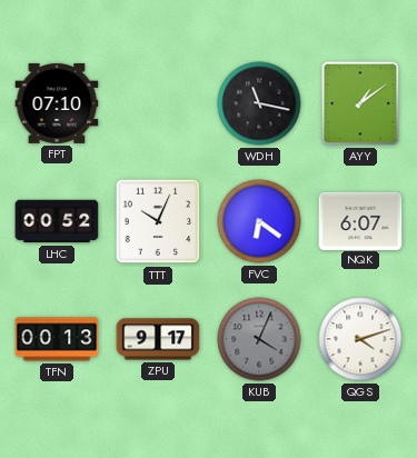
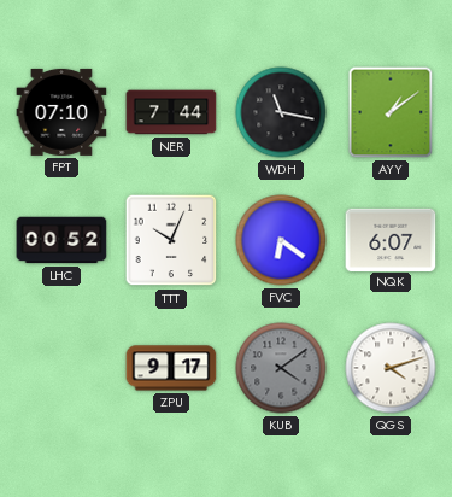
NER: none -> 7:44
TFN: 00:13 -> none
KUB: 4:04 -> 4:09
